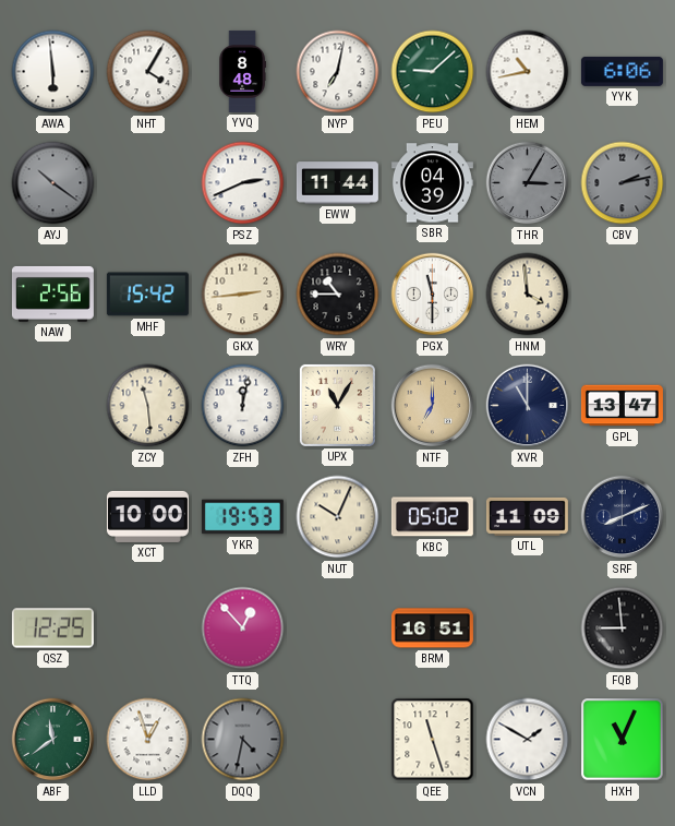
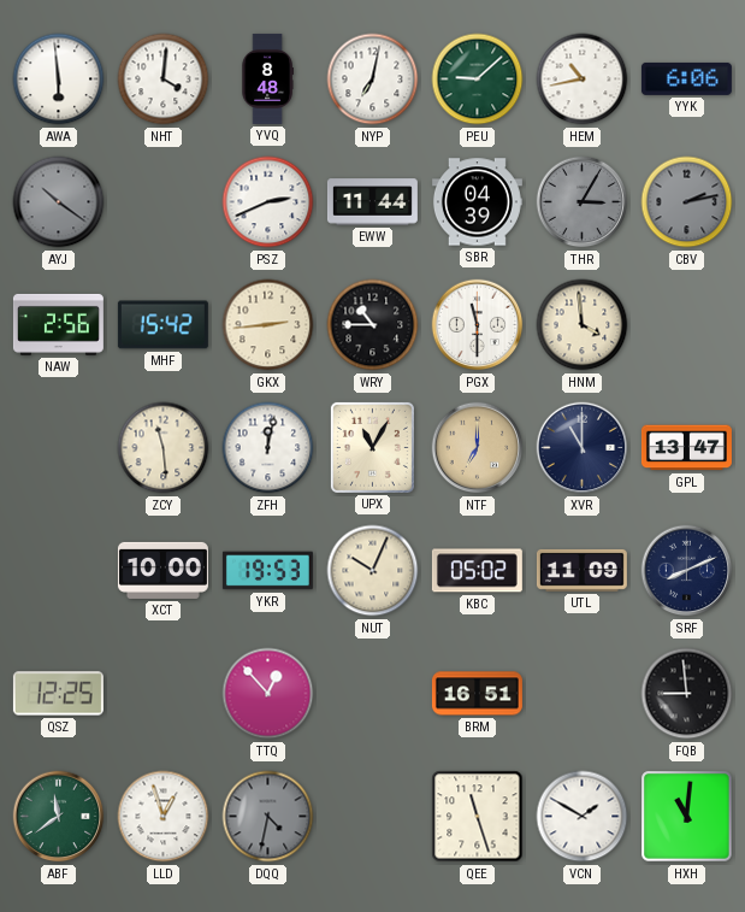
NHT: 4:05 -> 4:01
HXH: 11:04 -> 11:01
